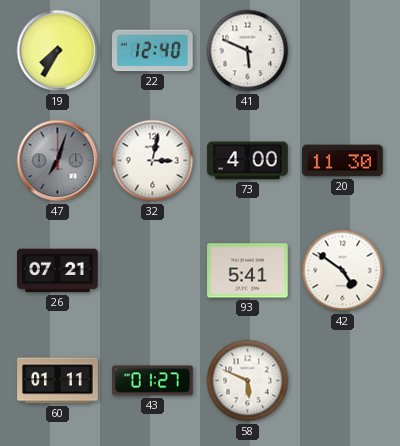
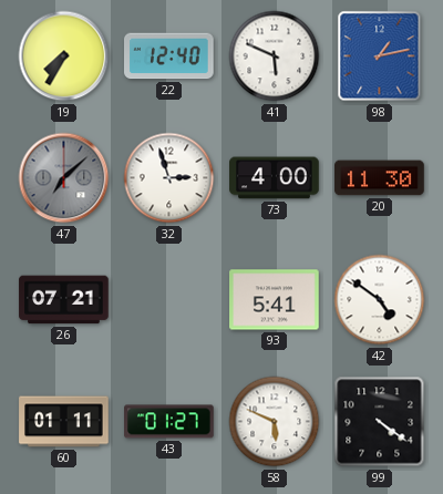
98: none -> 1:13
47: 7:03 -> 7:08
32: 3:02 -> 2:57
99: none -> 4:21
